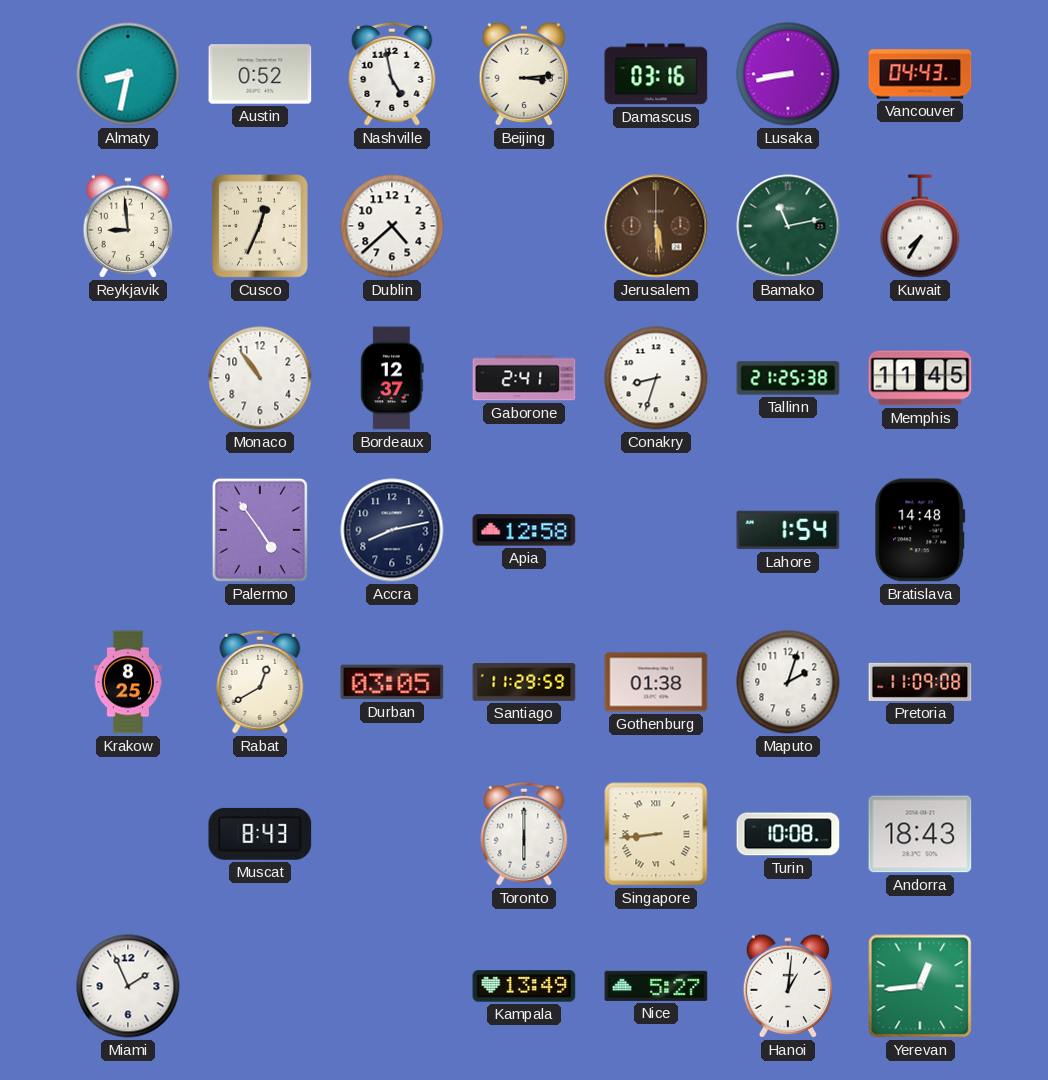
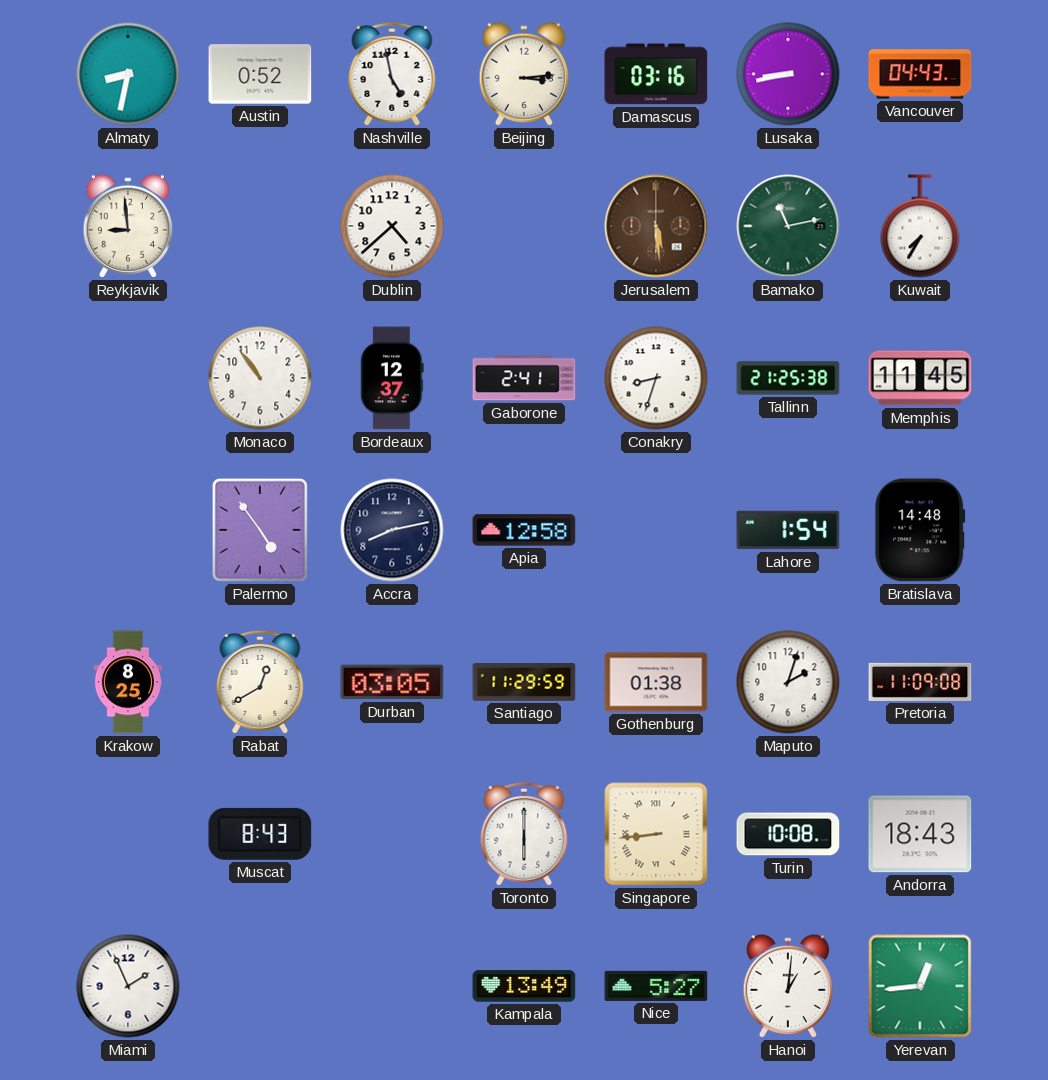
Cusco: 12:34 -> none
